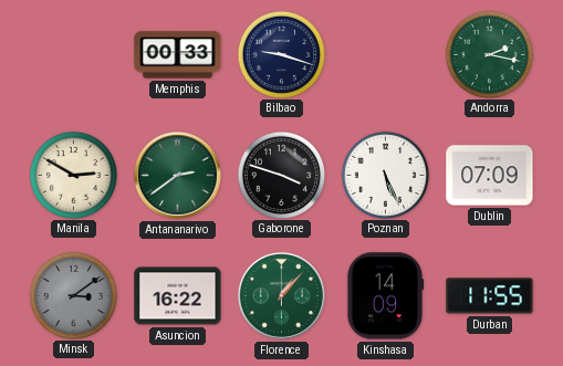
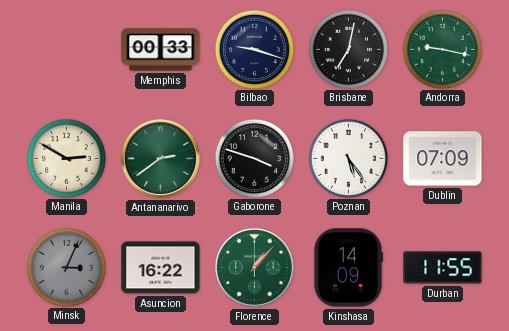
Brisbane: none -> 7:02
Andorra: 2:17 -> 9:17
Poznan: 5:26 -> 5:24
Minsk: 3:09 -> 3:04
